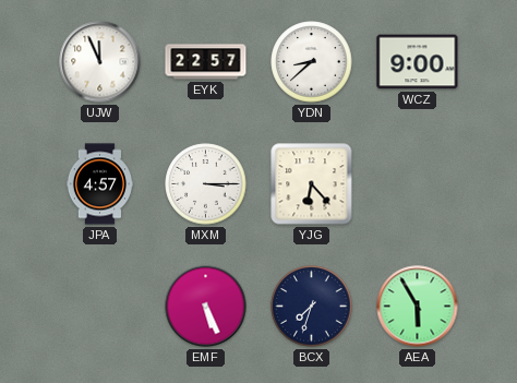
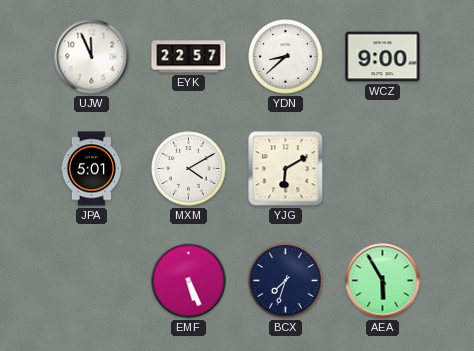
JPA: 4:57 -> 5:01
MXM: 3:15 -> 4:10
YJG: 6:23 -> 6:10
